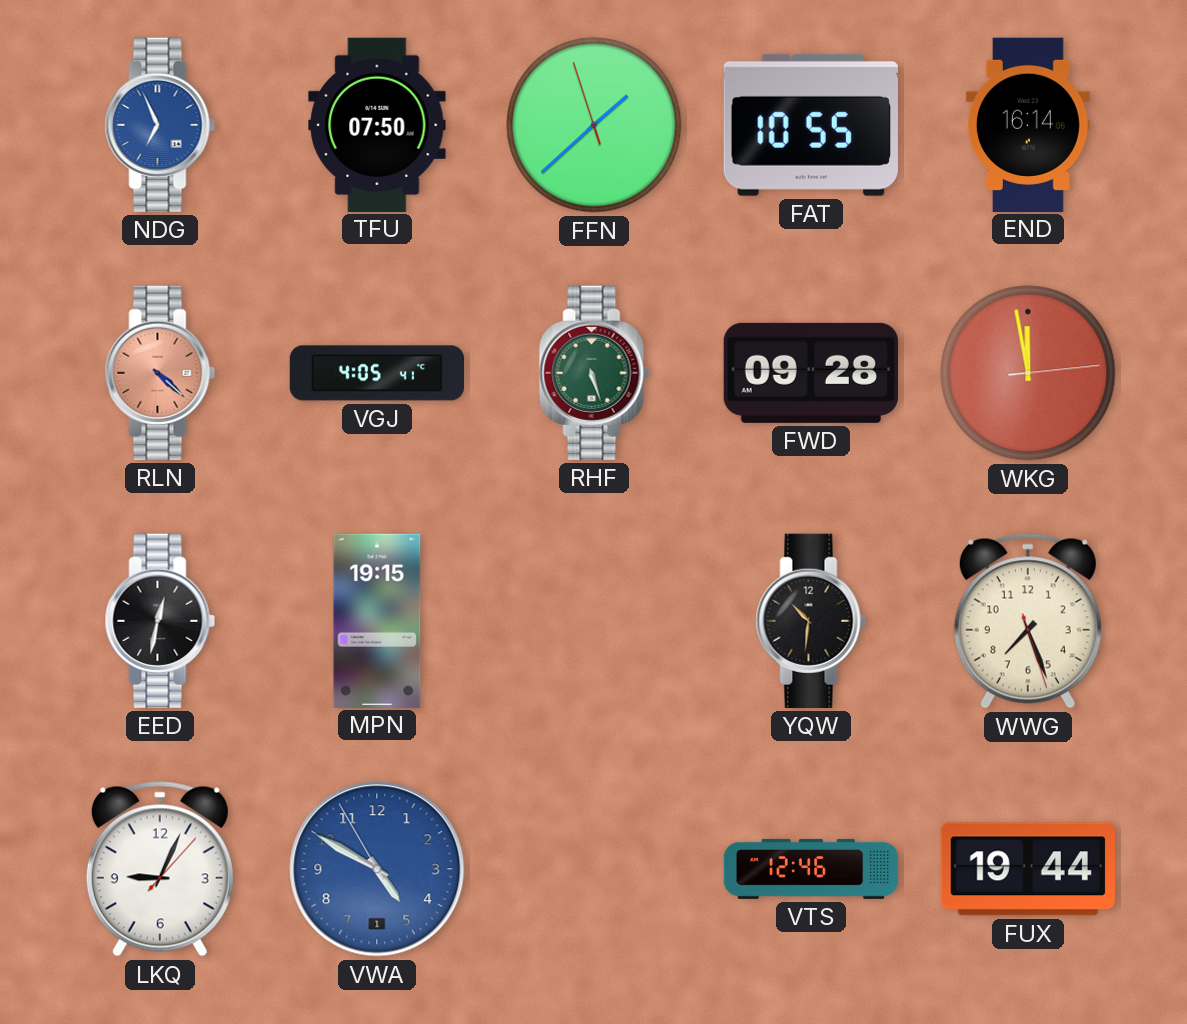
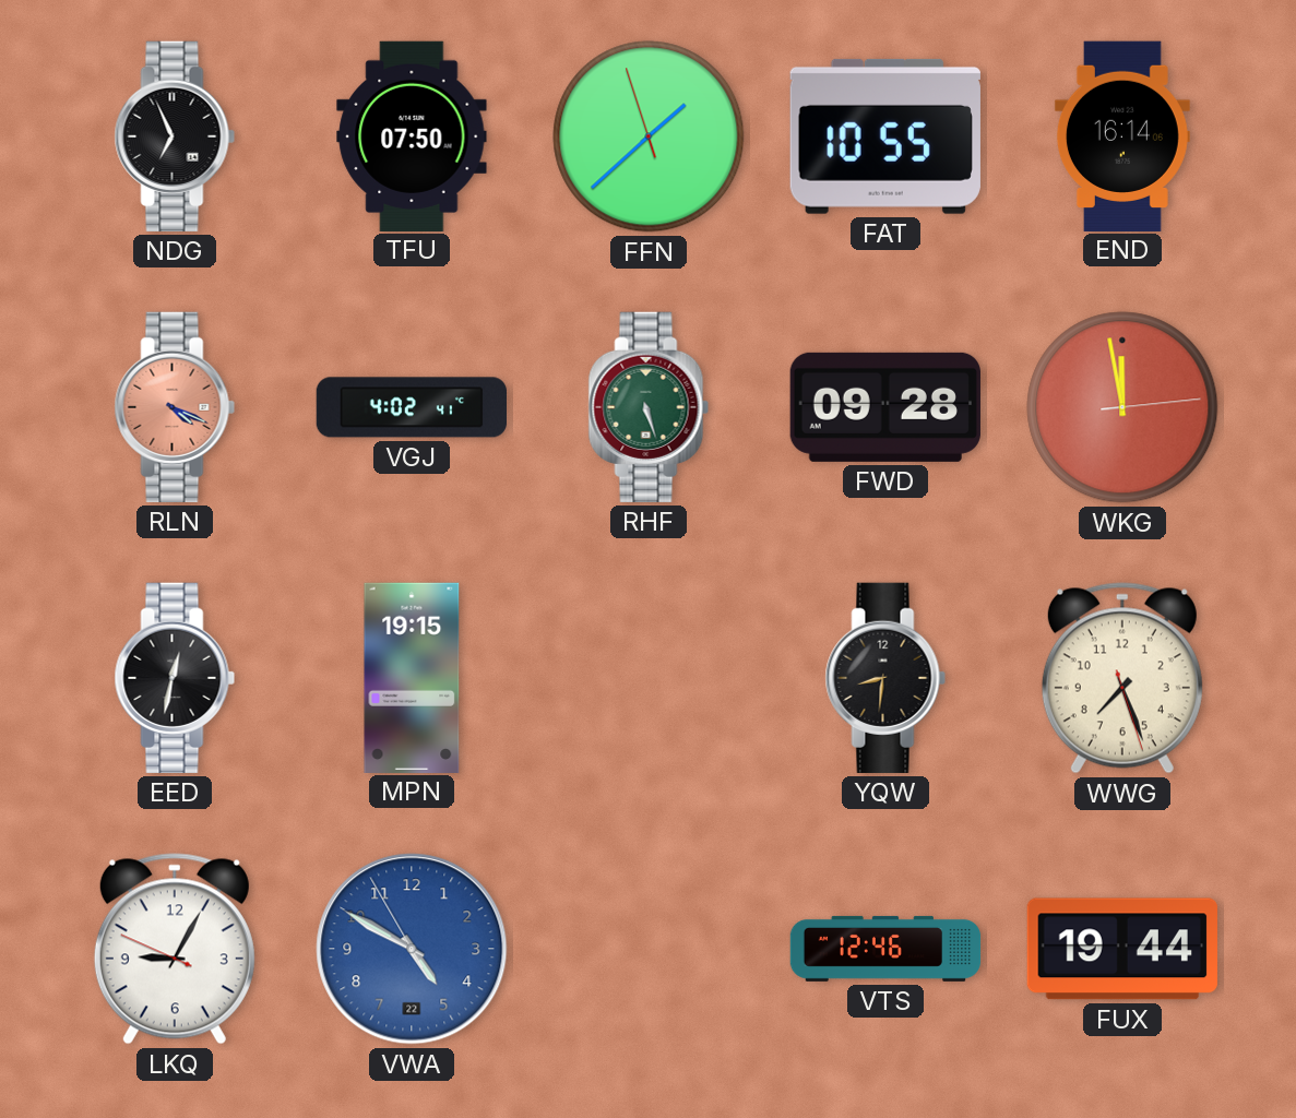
NDG dial: blue -> black
RLN: 4:22 -> 4:19
VGJ: 4:05 -> 4:02
YQW: 10:31 -> 8:31
LKQ: 9:04:07 -> 9:04:49
VWA date: 1 -> 22
